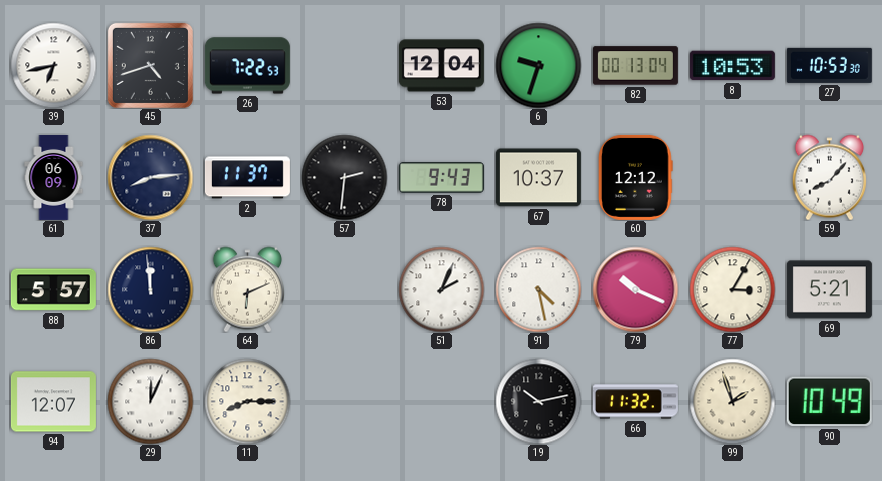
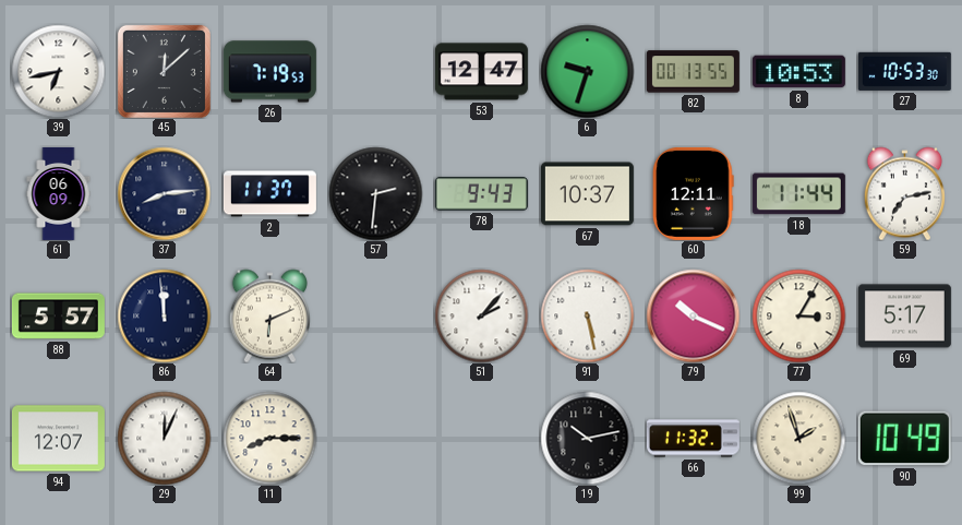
45: 4:42 -> 12:08
26: 7:22 -> 7:19
53: 12:04 -> 12:47
82: 00:13:04 -> 00:13:55
60: 12:12 -> 12:11
18: none -> 11:44
59: 8:07 -> 7:13
51: 2:04 -> 2:07
91: 4:28 -> 5:28
69: 5:21 -> 5:17
